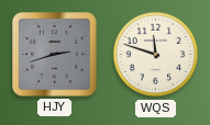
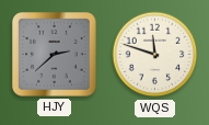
HJY: 2:42 -> 2:38
